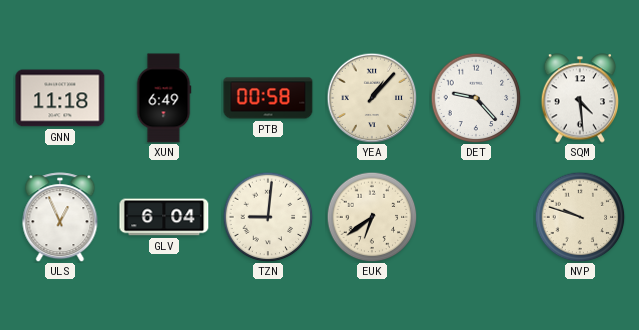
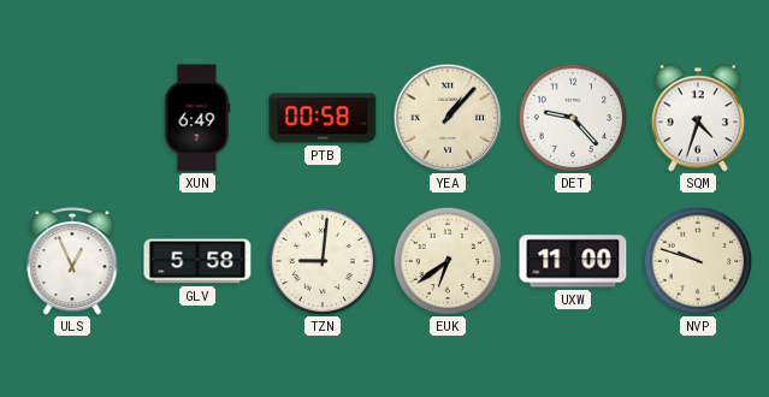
GNN: 11:18 -> none
SQM: 4:29 -> 4:33
GLV: 6:04 -> 5:58
UXW: none -> 11:00
